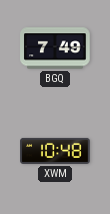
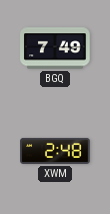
XWM: 10:48 -> 2:48
